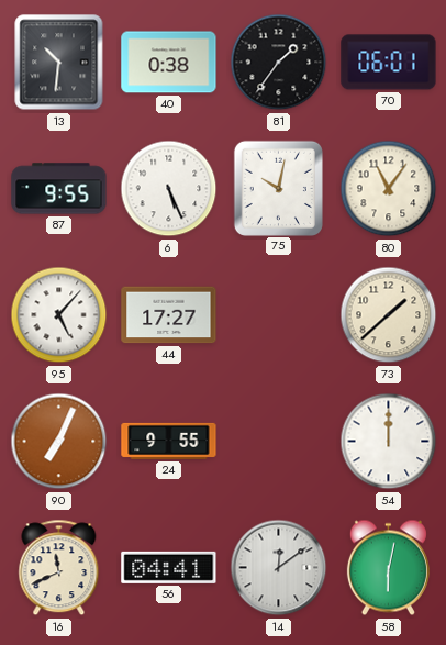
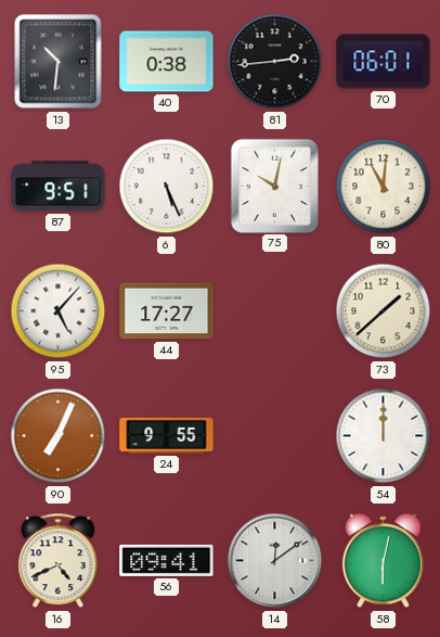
81: 1:36 -> 2:44
87: 9:55 -> 9:51
80: 11:06 -> 11:01
16: 11:41 -> 4:41
56: 04:41 -> 09:41
